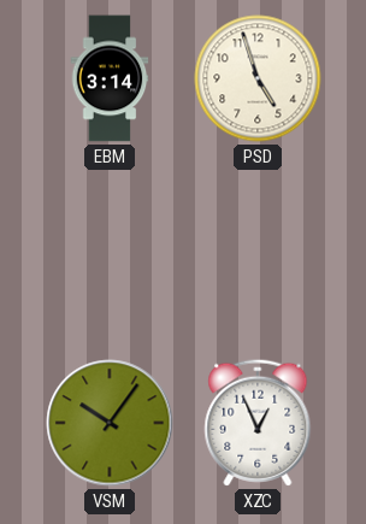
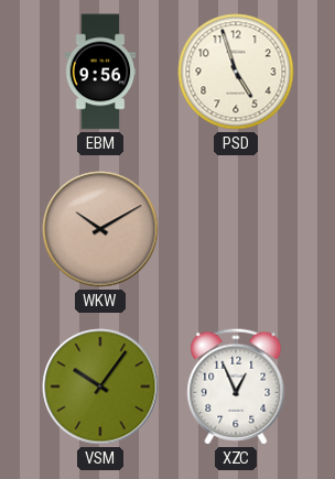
EBM: 3:14 -> 9:56
WKW: none -> 10:10
